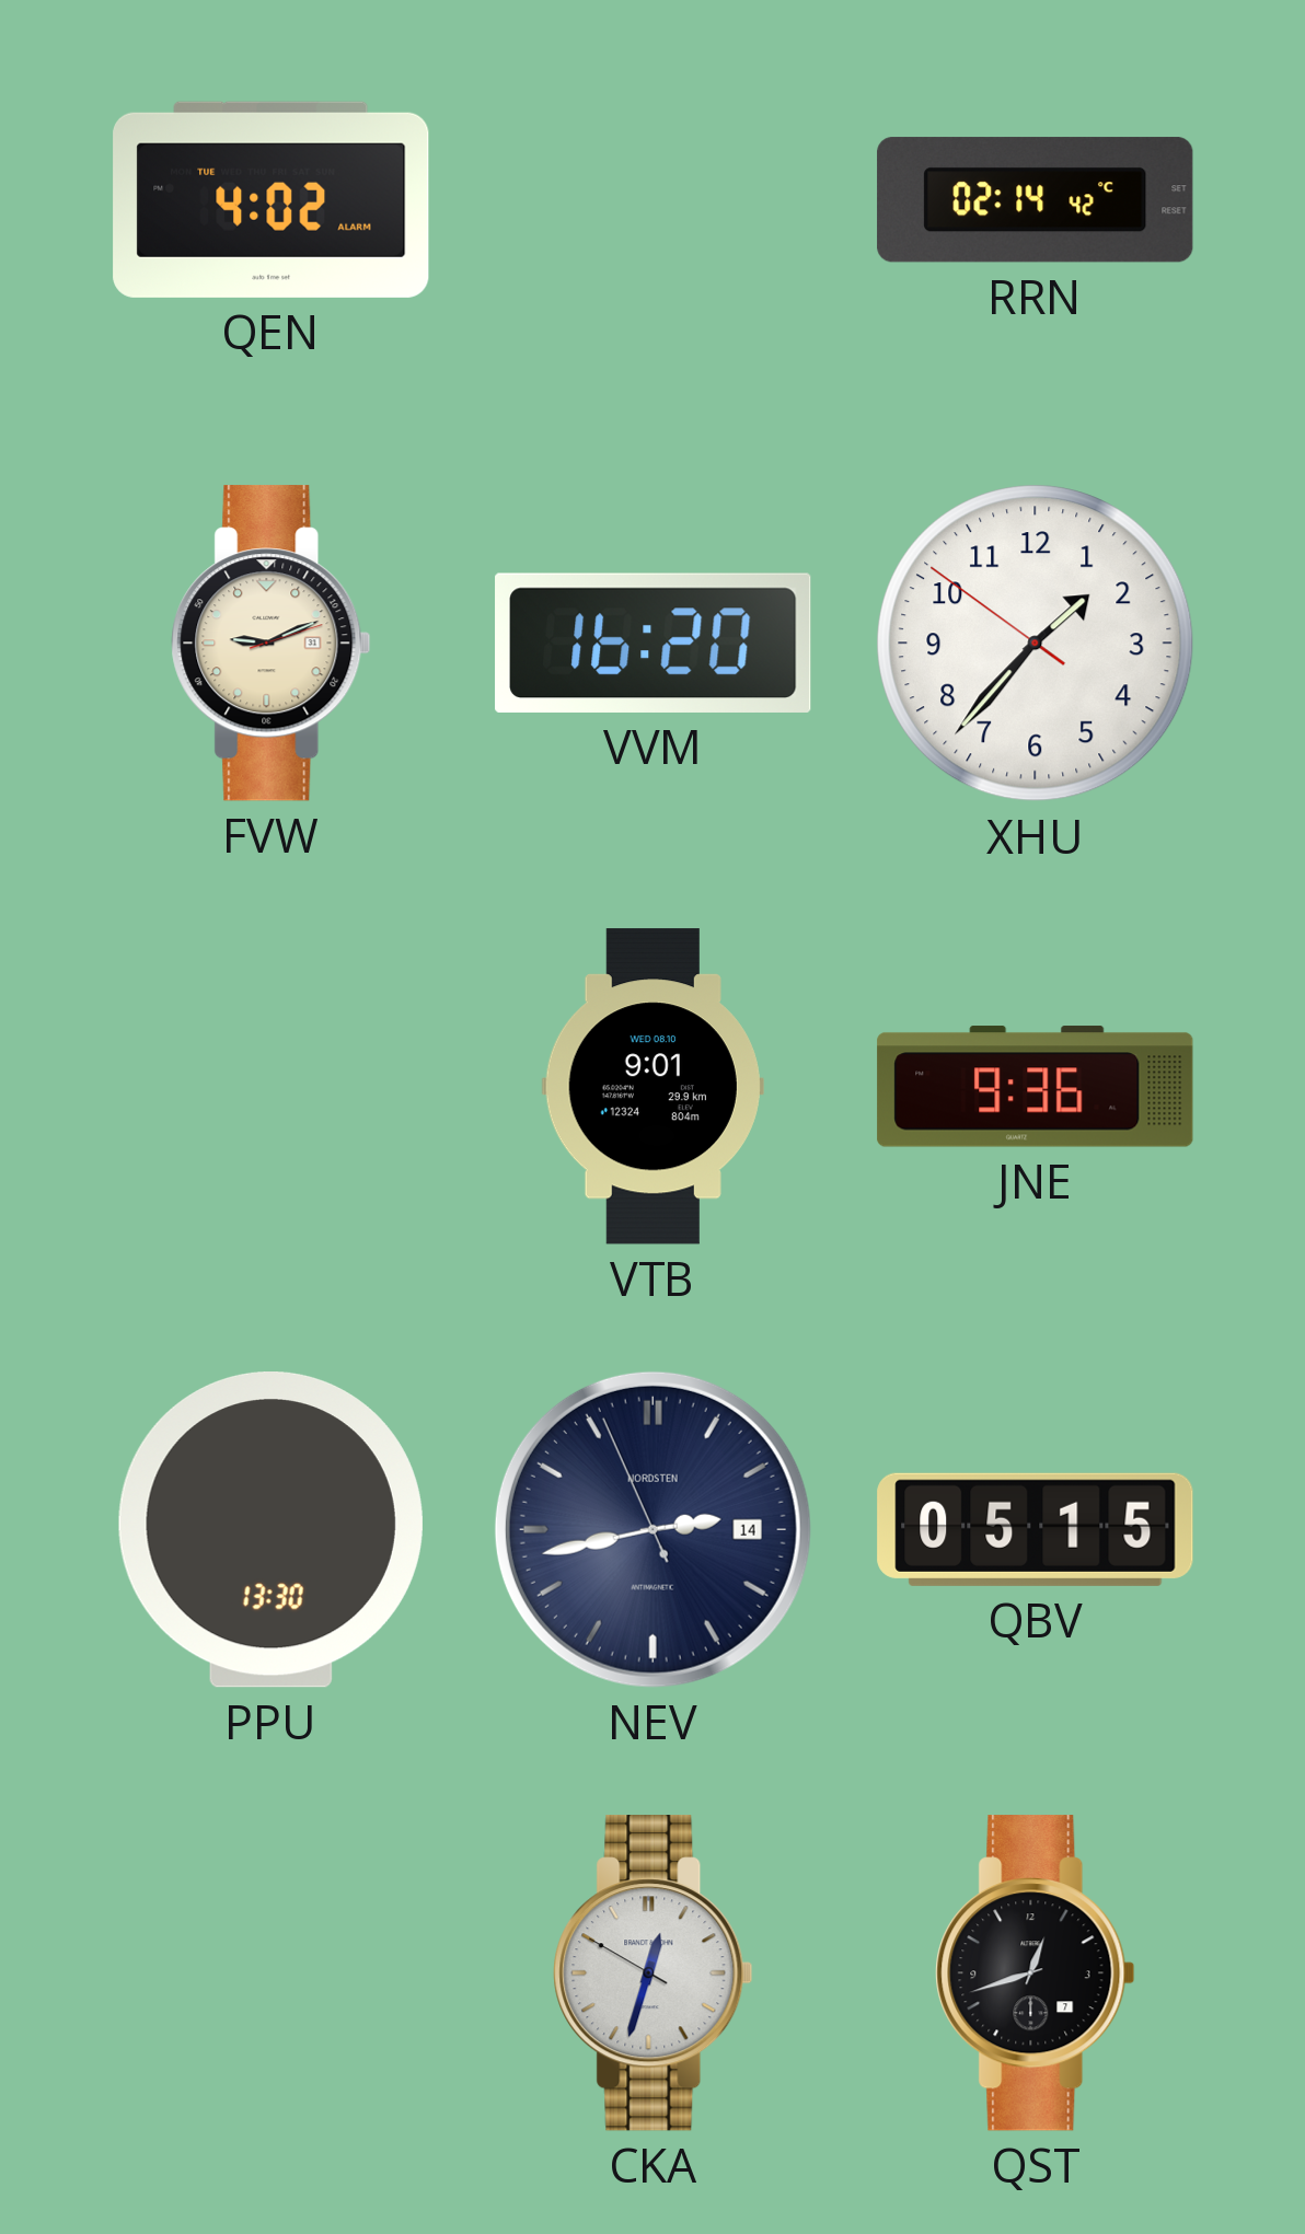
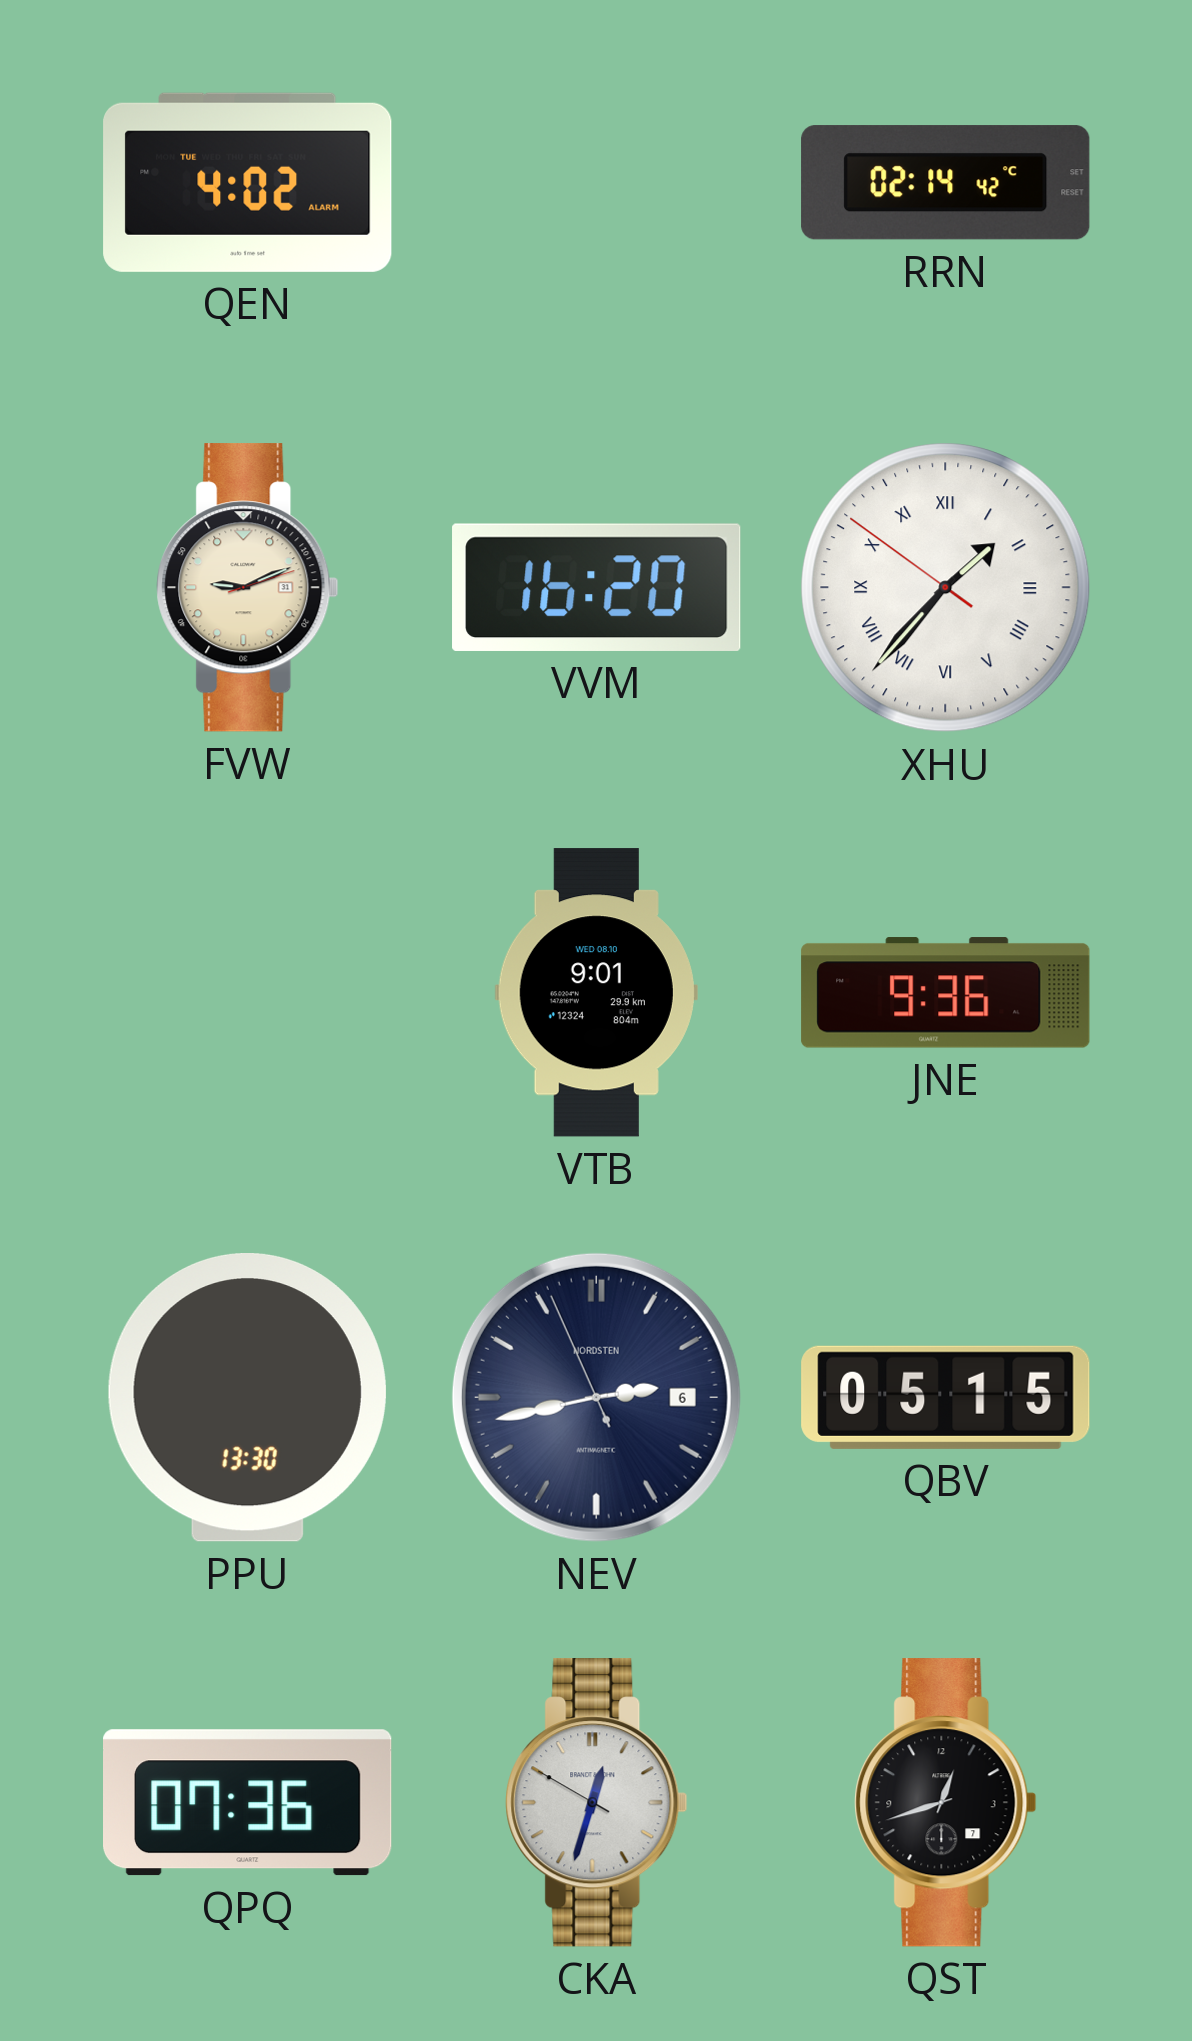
XHU numerals: Arabic -> Roman
NEV date: 14 -> 6
QPQ: none -> 07:36
